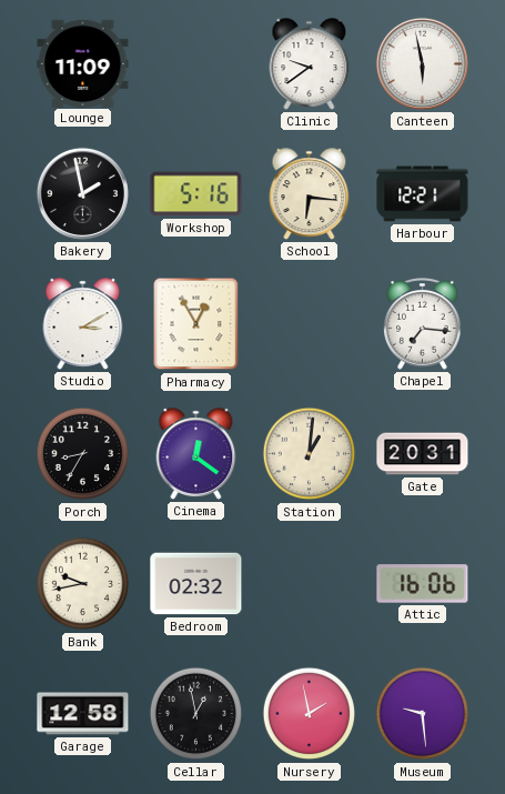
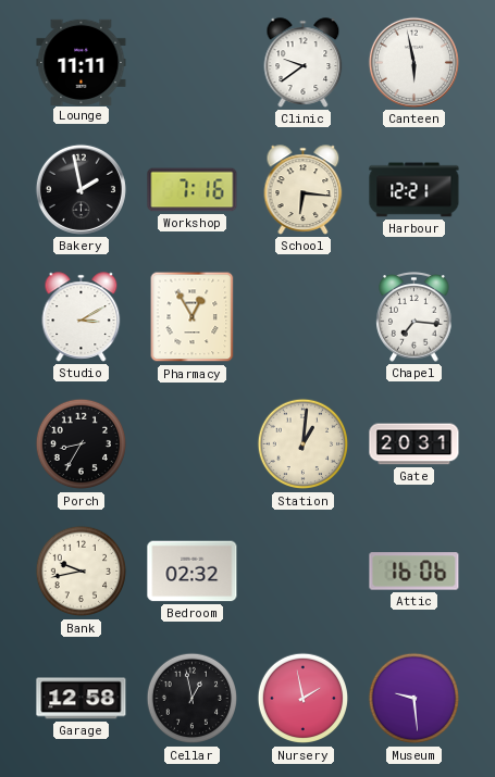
Lounge: 11:09 -> 11:11
Workshop: 5:16 -> 7:16
Cinema: 12:21 -> none
